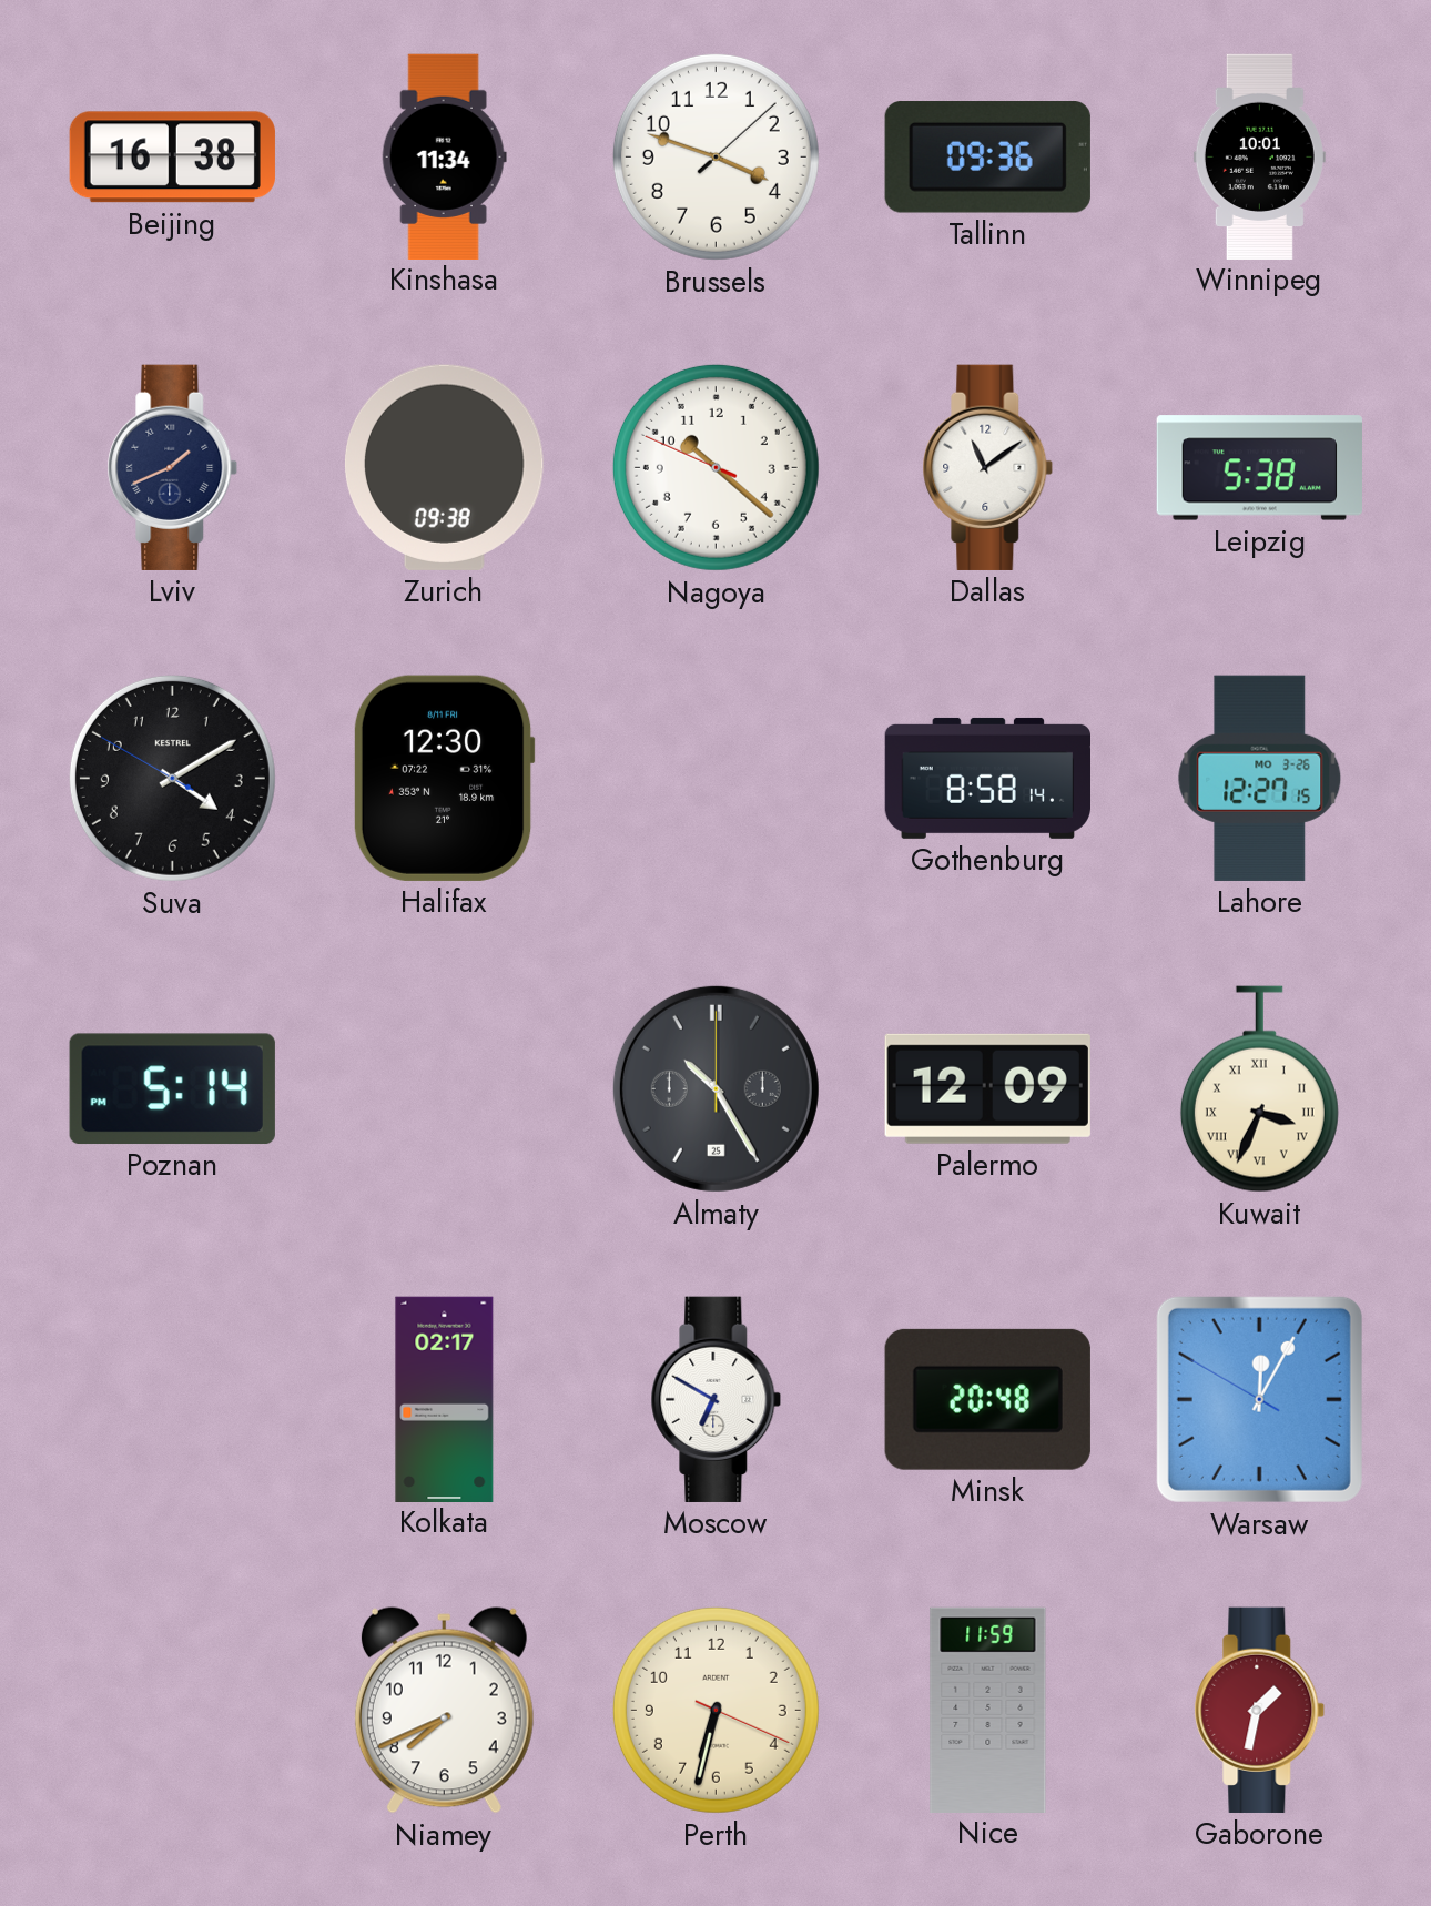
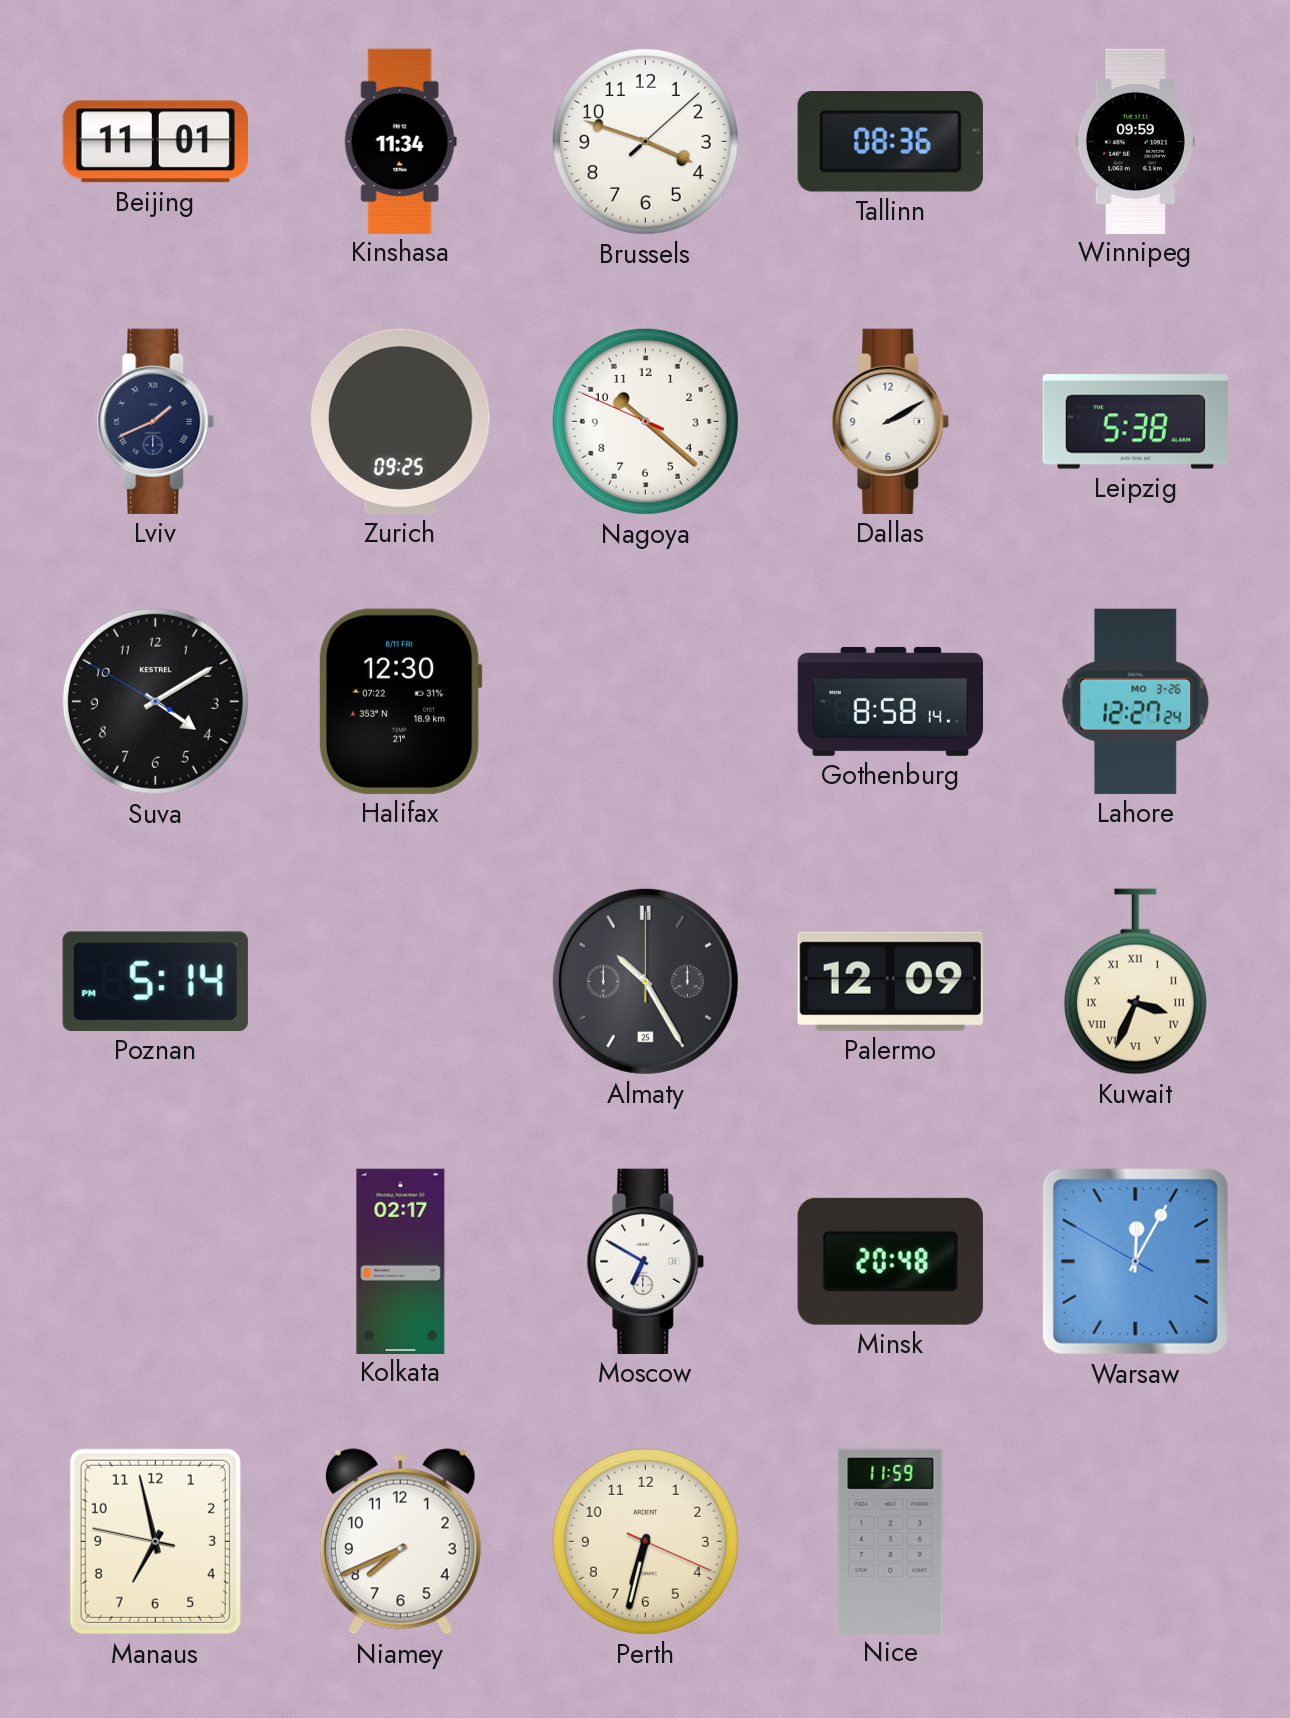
Beijing: 16:38 -> 11:01
Tallinn: 09:36 -> 08:36
Winnipeg: 10:01 -> 09:59
Zurich: 09:38 -> 09:25
Dallas: 11:09 -> 2:10
Lahore: 12:27:15 -> 12:27:24
Manaus: none -> 6:57
Gaborone: 1:32 -> none
